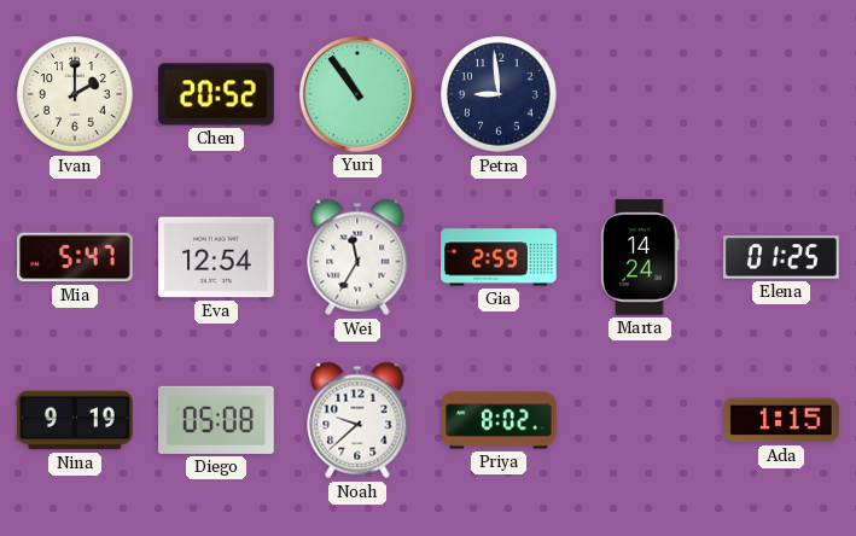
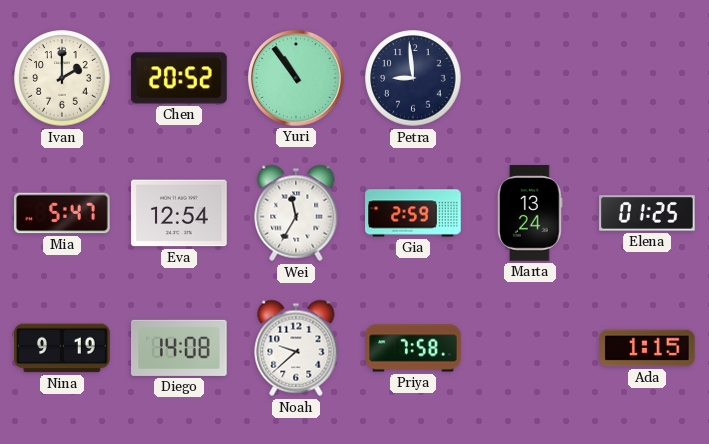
Marta: 14:24 -> 13:24
Diego: 05:08 -> 14:08
Priya: 8:02 -> 7:58
